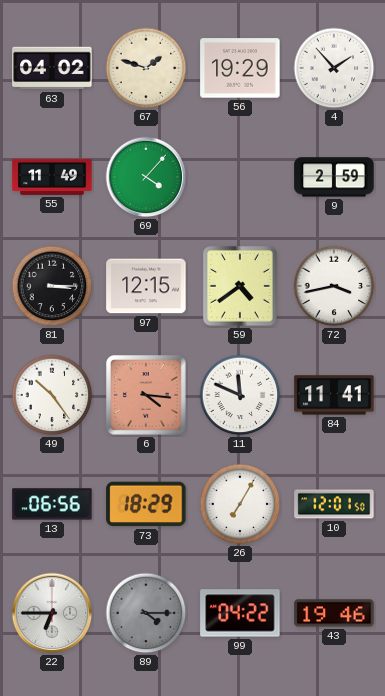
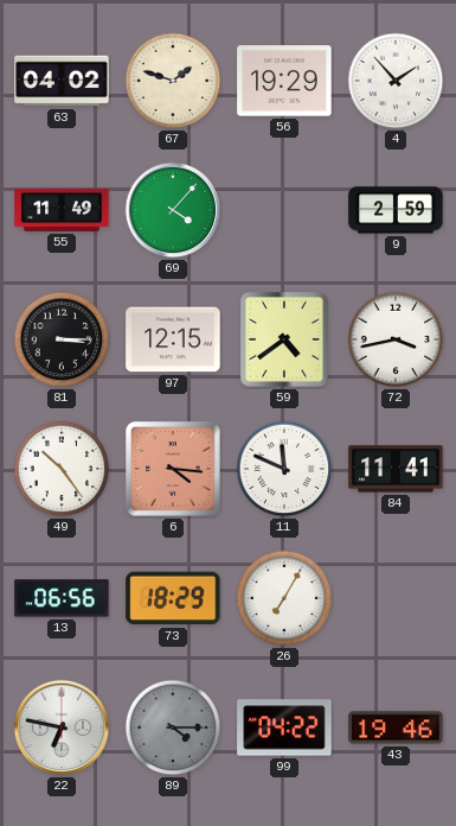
10: 12:01 -> none
22: 6:45 -> 6:47
